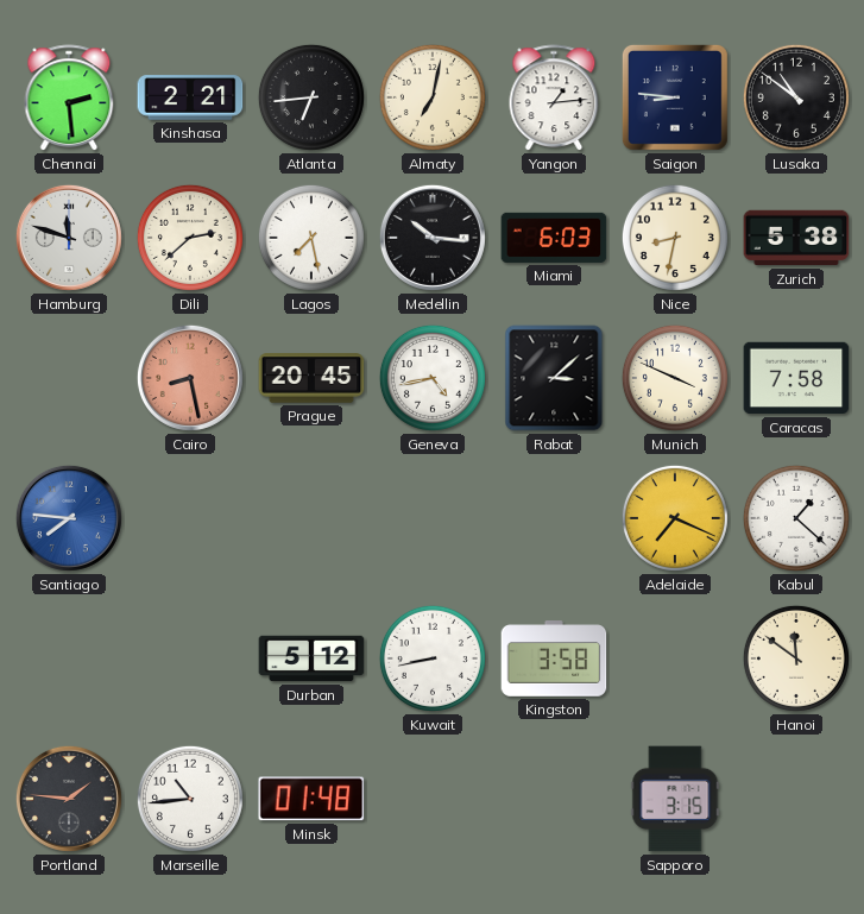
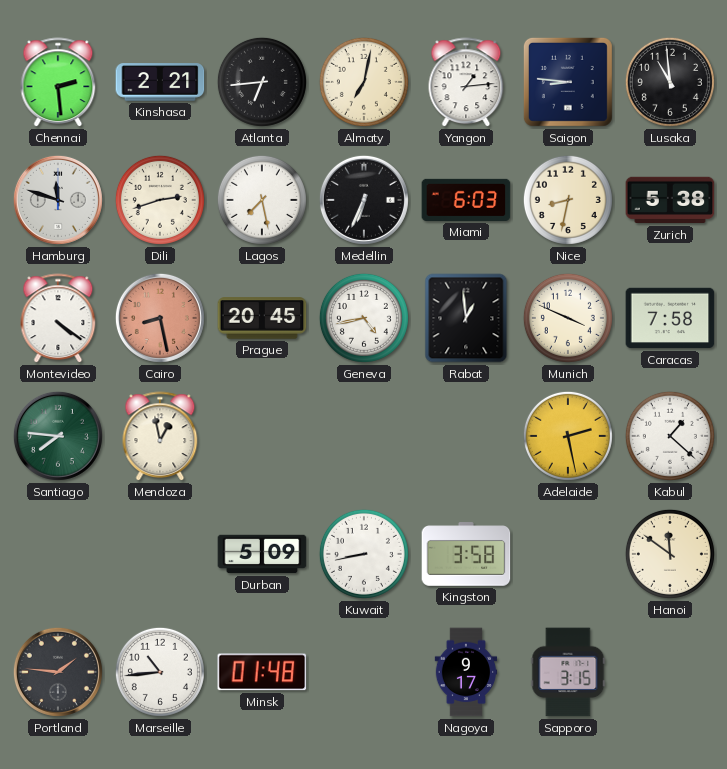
Lusaka: 10:51 -> 10:59
Dili: 2:38 -> 2:42
Medellin: 10:16 -> 6:34
Montevideo: none -> 4:21
Rabat: 3:08 -> 12:59
Santiago dial: blue -> green
Mendoza: none -> 12:58
Adelaide: 7:19 -> 2:28
Durban: 5:12 -> 5:09
Nagoya: none -> 9:17
